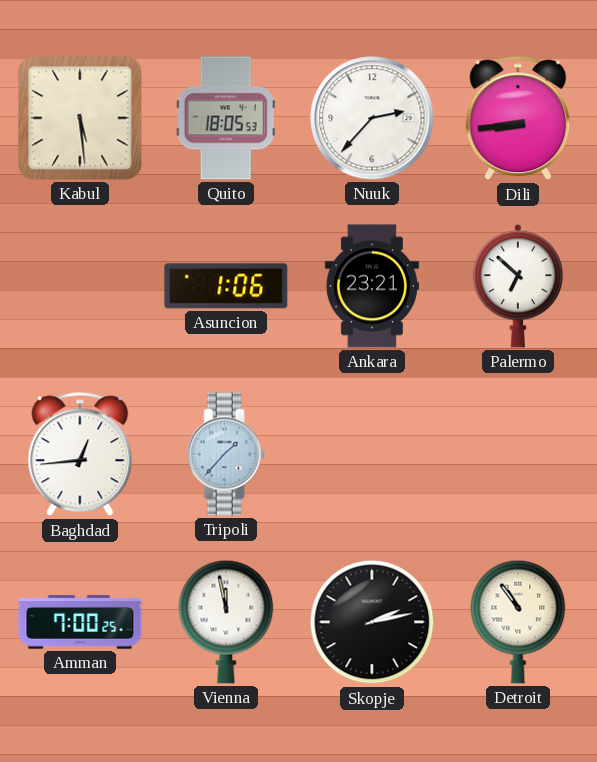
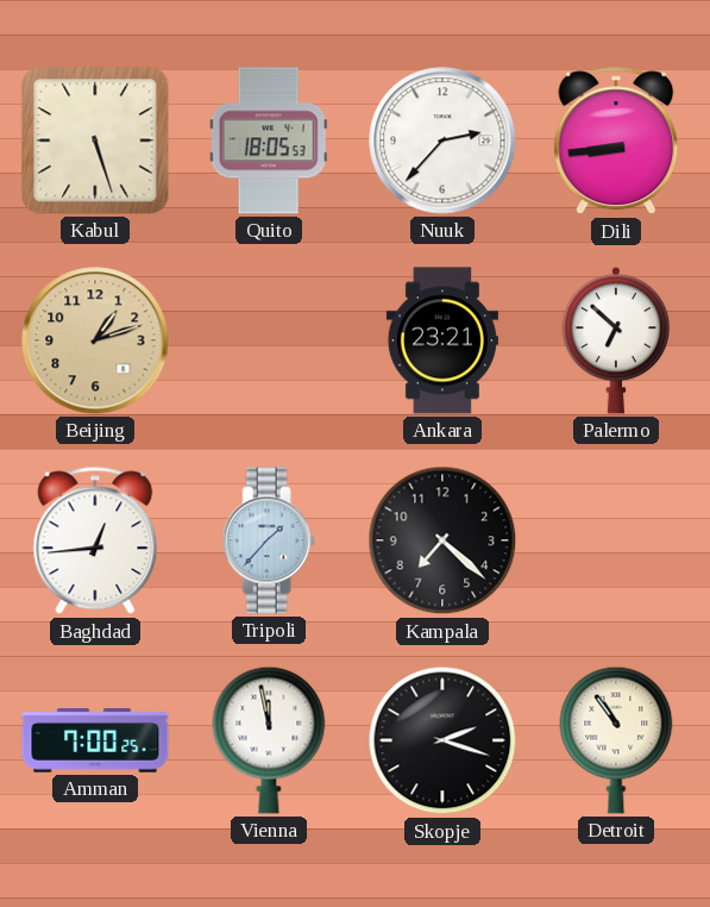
Kabul: 5:29 -> 5:27
Beijing: none -> 1:12
Asuncion: 1:06 -> none
Kampala: none -> 7:22
Skopje: 2:13 -> 2:18
